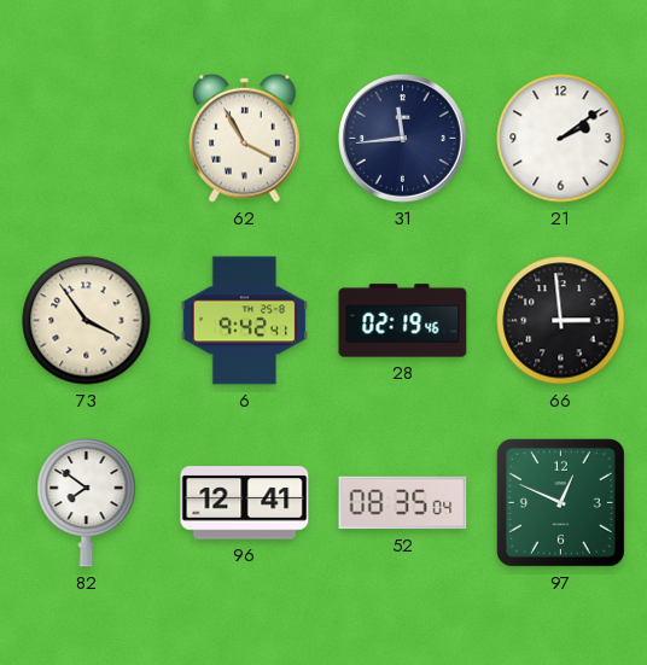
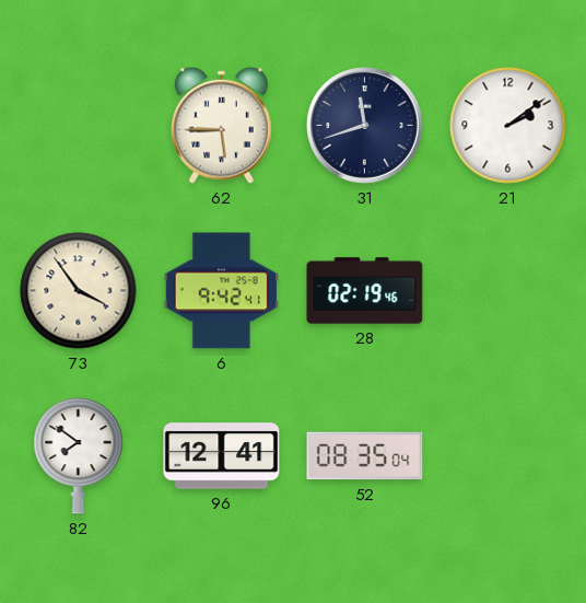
62: 3:55 -> 5:45
31: 11:44 -> 11:42
66: 2:59 -> none
97: 12:49 -> none
